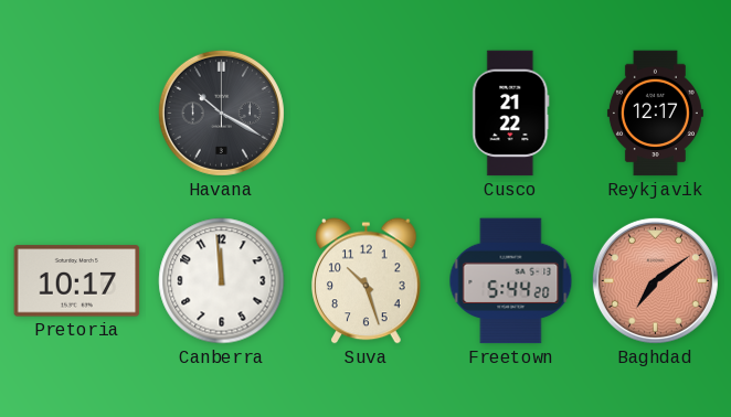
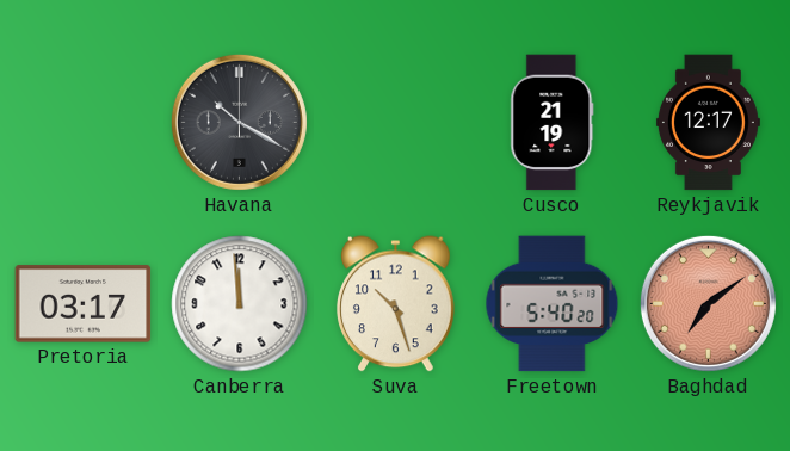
Cusco: 21:22 -> 21:19
Pretoria: 10:17 -> 03:17
Freetown: 5:44 -> 5:40
